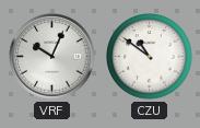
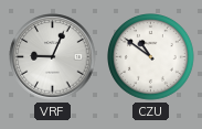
VRF: 10:04 -> 9:04
